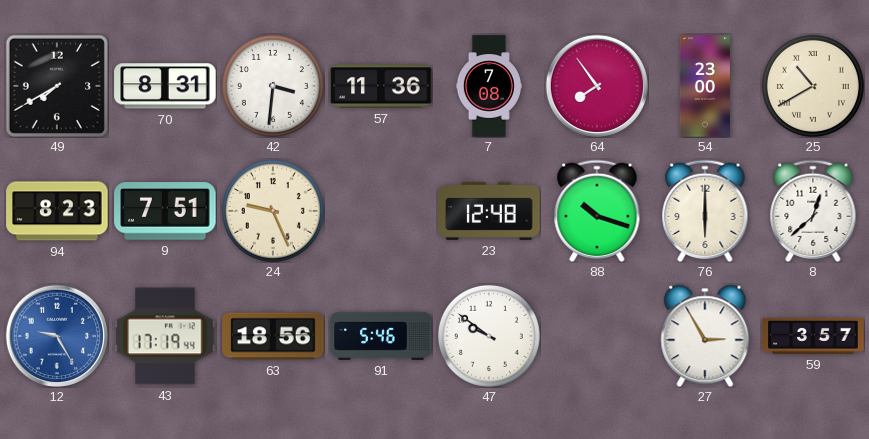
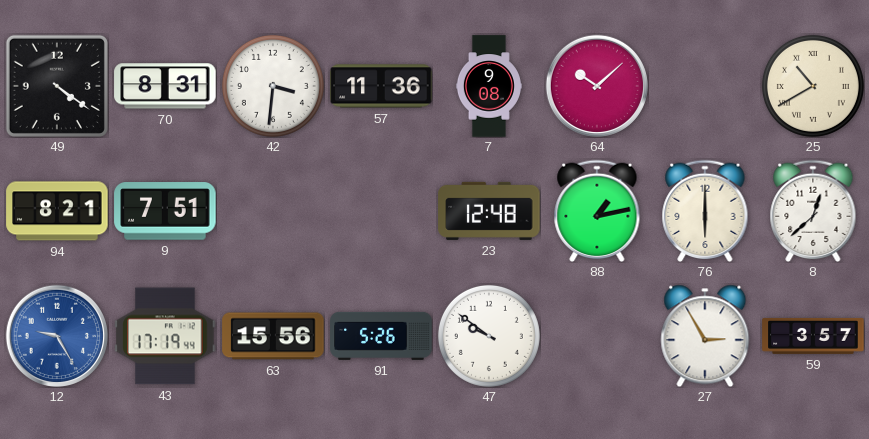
49: 7:40 -> 4:21
7: 7:08 -> 9:08
64: 7:54 -> 10:08
54: 23:00 -> none
94: 8:23 -> 8:21
24: 9:26 -> none
88: 10:18 -> 1:13
63: 18:56 -> 15:56
91: 5:46 -> 5:26
